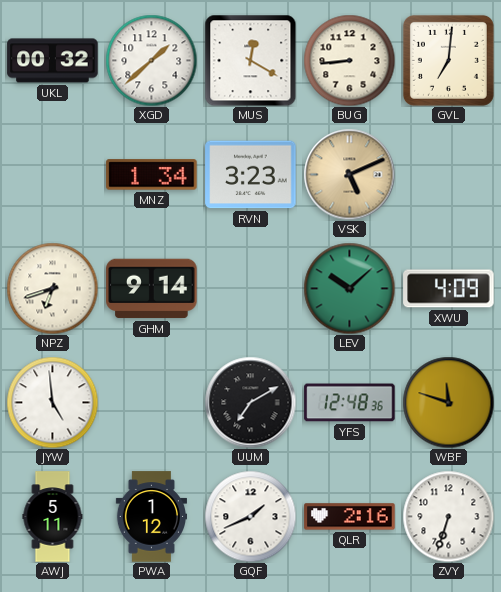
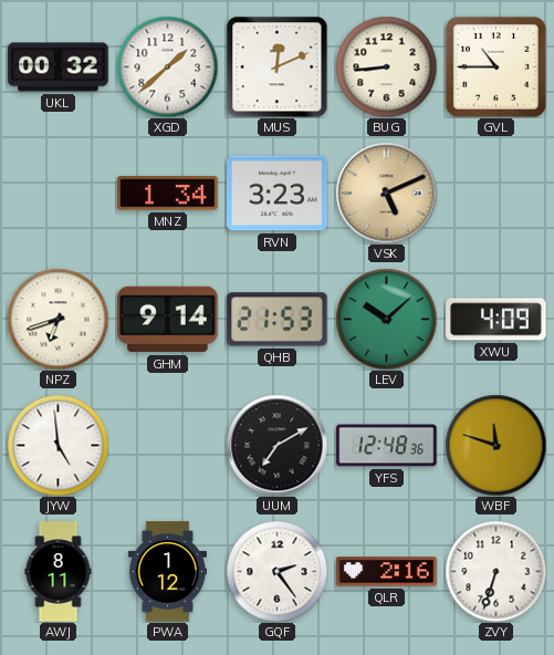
MUS: 12:20 -> 12:11
GVL: 7:01 -> 10:45
QHB: none -> 21:53
AWJ: 5:11 -> 8:11
GQF: 1:41 -> 2:24
